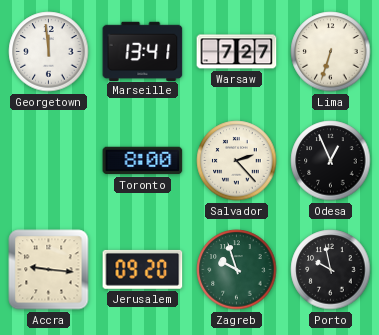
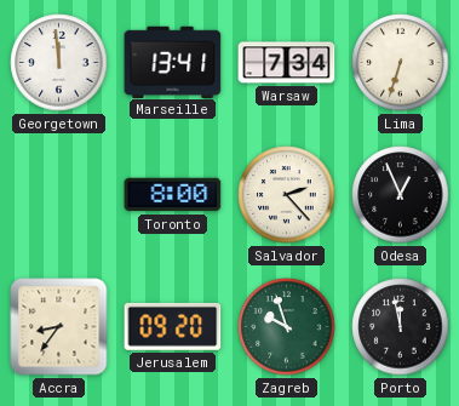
Warsaw: 7:27 -> 7:34
Accra: 9:16 -> 8:36
Porto: 9:58 -> 11:58
